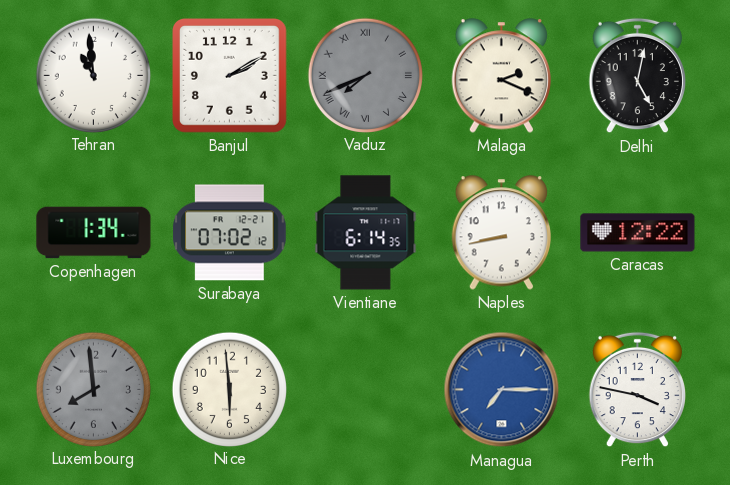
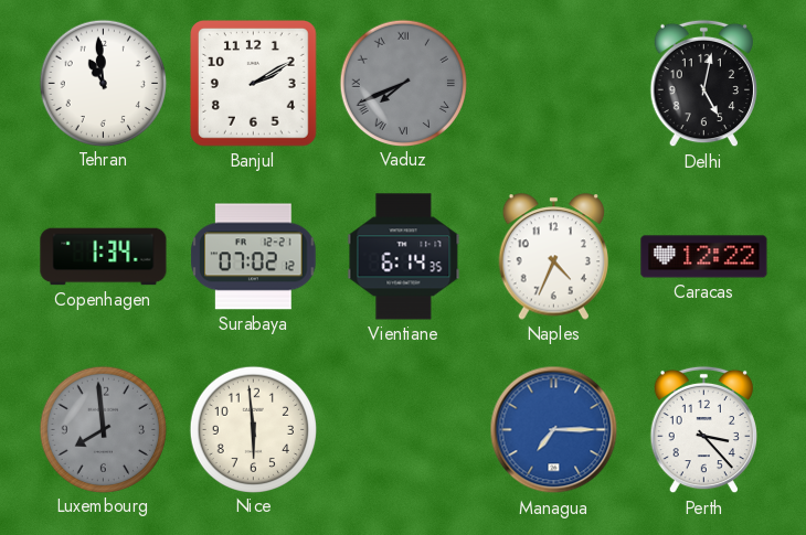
Malaga: 2:19 -> none
Naples: 8:43 -> 4:34
Perth: 3:47 -> 3:23
